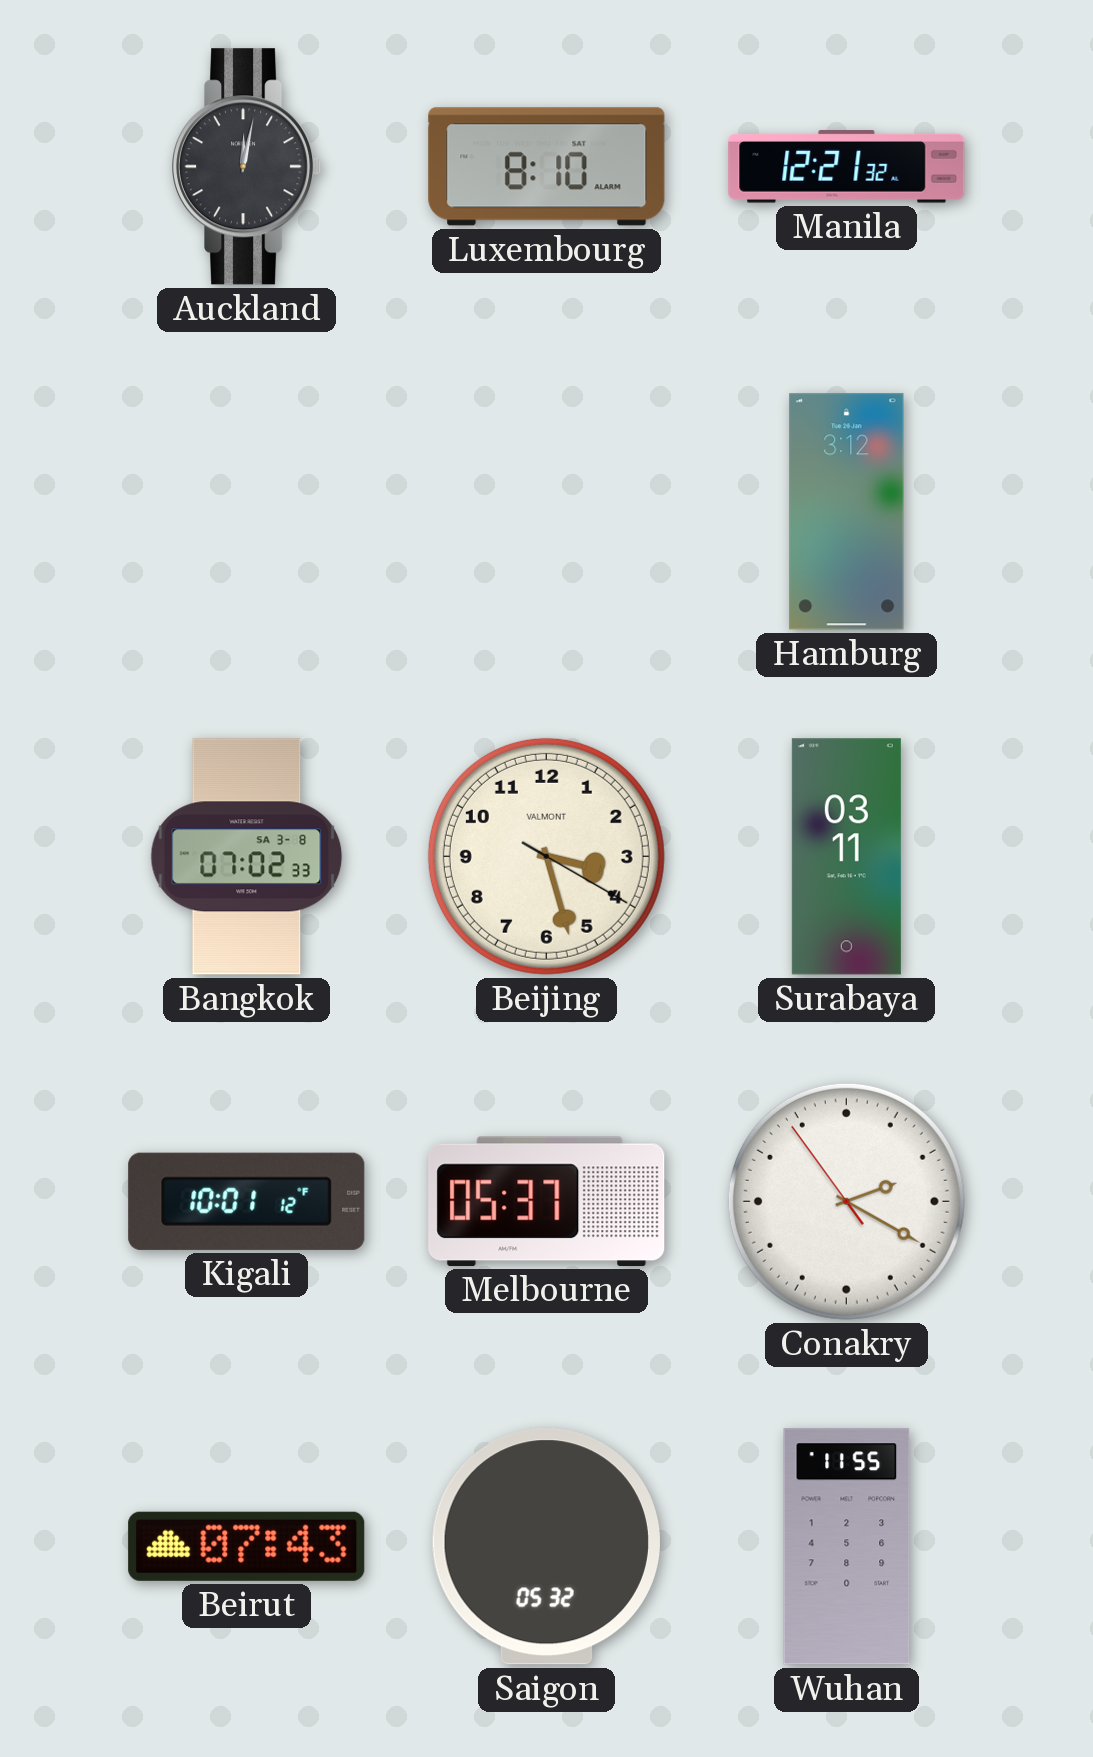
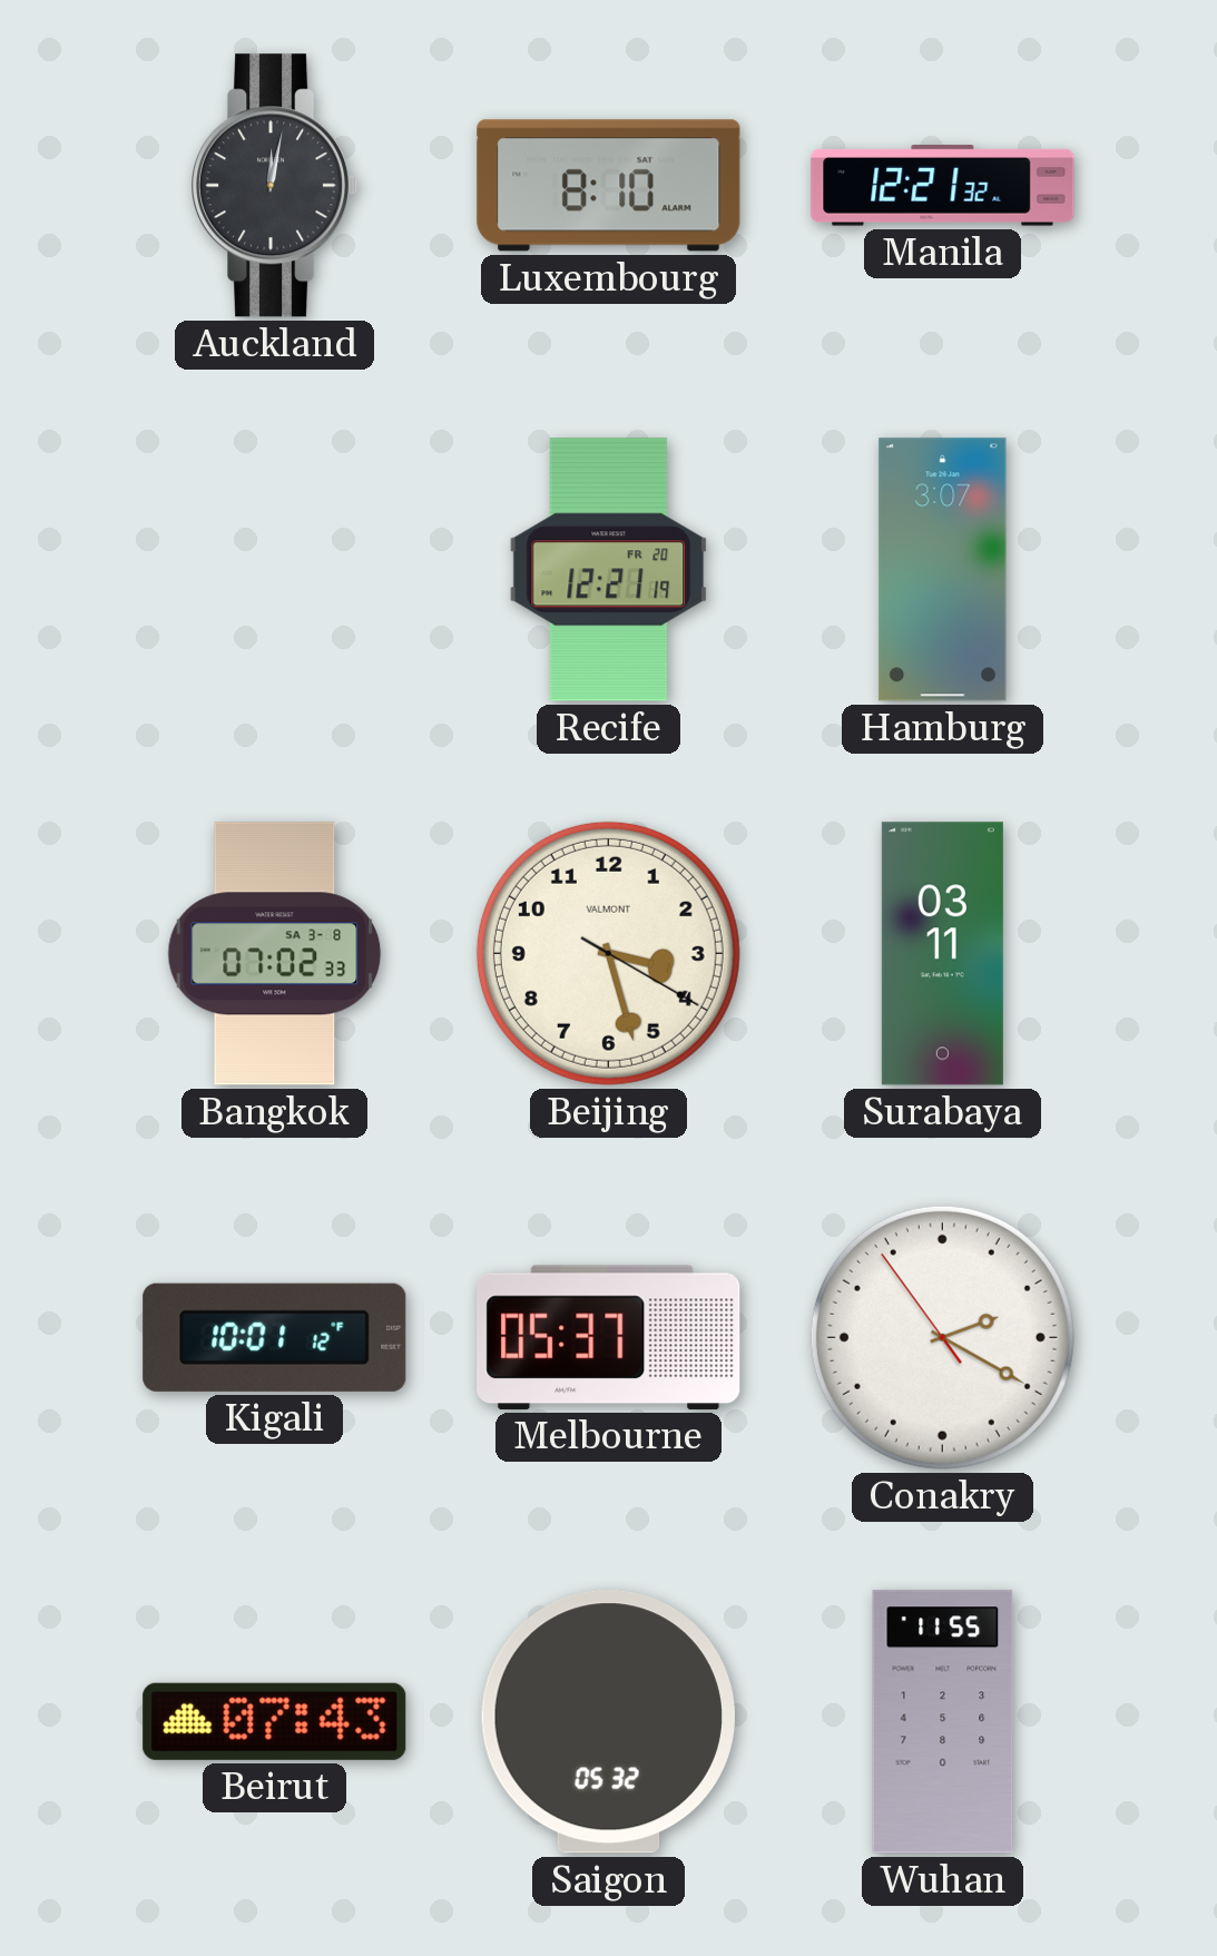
Recife: none -> 12:21
Hamburg: 3:12 -> 3:07
